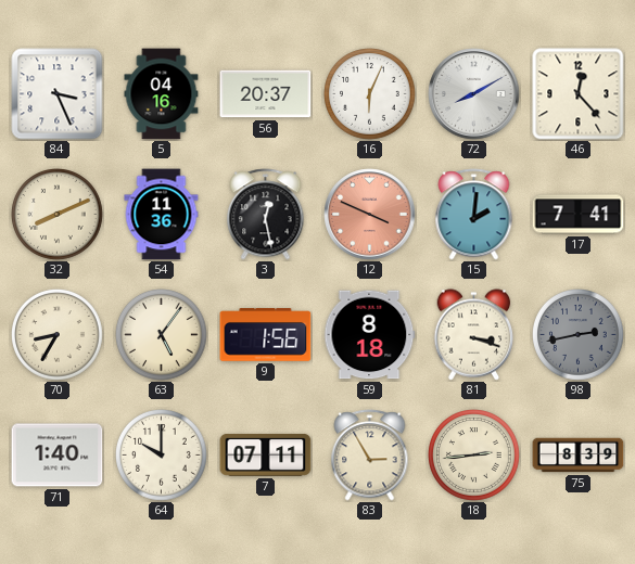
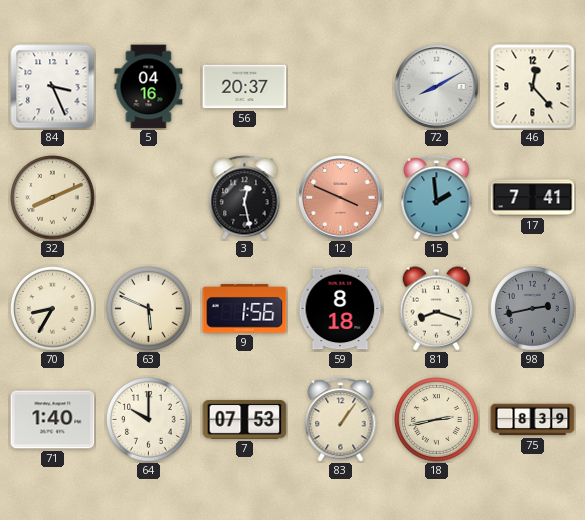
16: 6:04 -> none
54: 11:36 -> none
15: 2:01 -> 1:59
63: 5:06 -> 5:49
81: 3:18 -> 8:18
7: 07:11 -> 07:53
83: 2:55 -> 1:06
18: 2:44 -> 2:43
